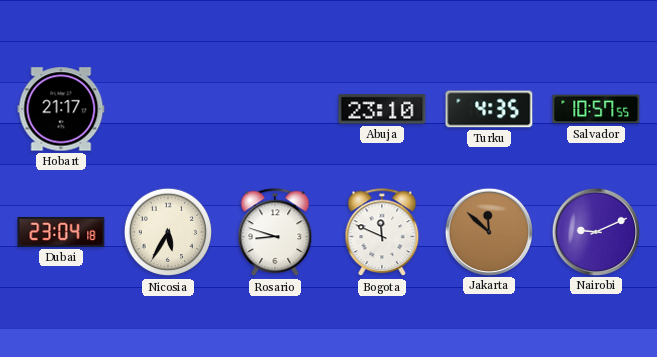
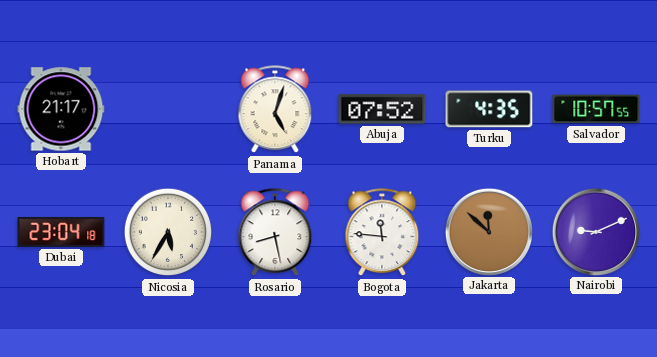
Panama: none -> 5:03
Abuja: 23:10 -> 07:52
Rosario: 8:48 -> 8:28
Bogota: 11:49 -> 11:46
